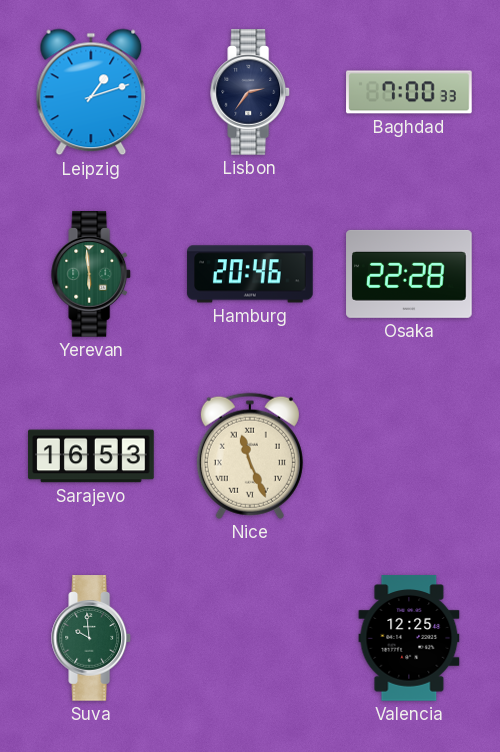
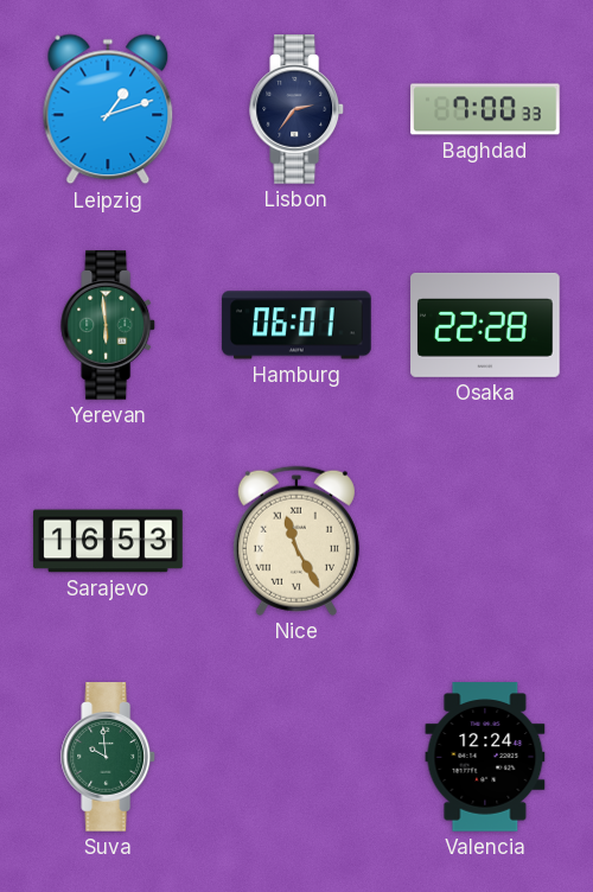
Hamburg: 20:46 -> 06:01
Nice: 11:26 -> 11:25
Valencia: 12:25 -> 12:24
